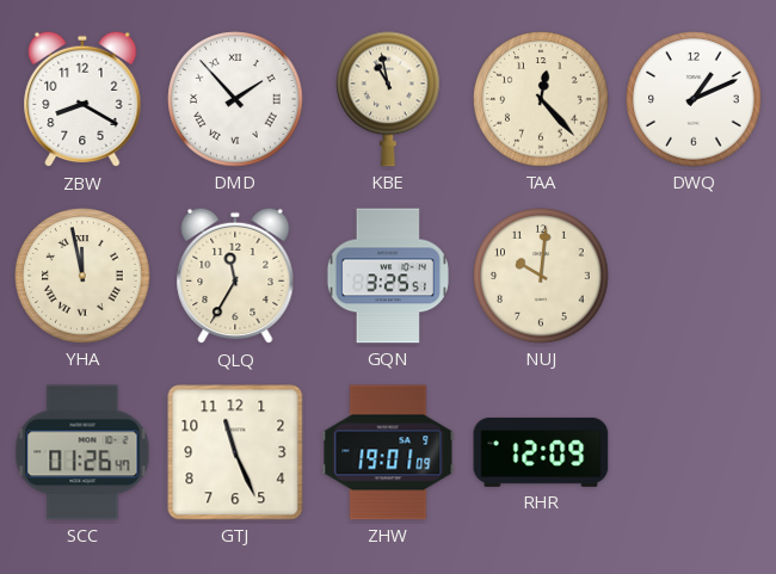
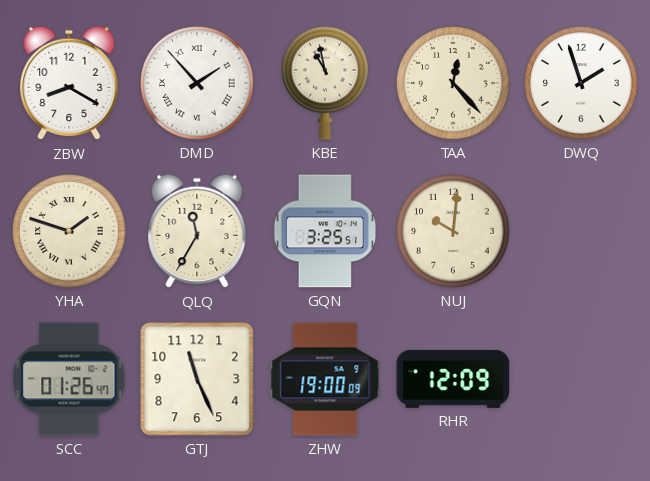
DWQ: 1:11 -> 1:57
YHA: 11:58 -> 1:48
ZHW: 19:01 -> 19:00
